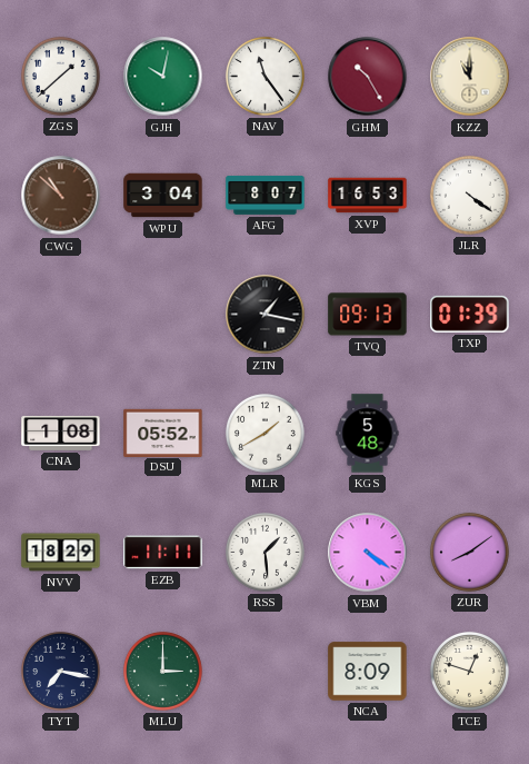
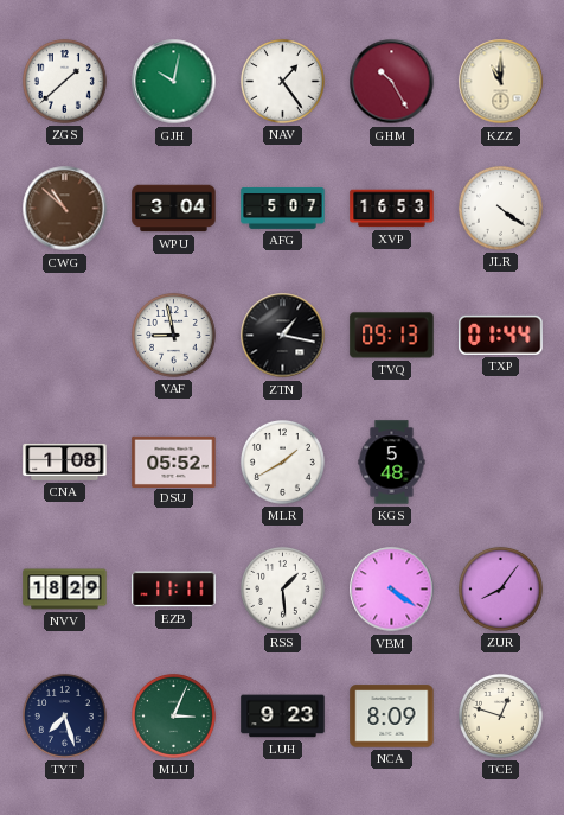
NAV: 11:24 -> 1:24
AFG: 8:07 -> 5:07
VAF: none -> 8:58
TXP: 01:39 -> 01:44
ZUR: 8:09 -> 8:06
TYT: 7:17 -> 7:27
MLU: 3:00 -> 3:04
LUH: none -> 9:23
